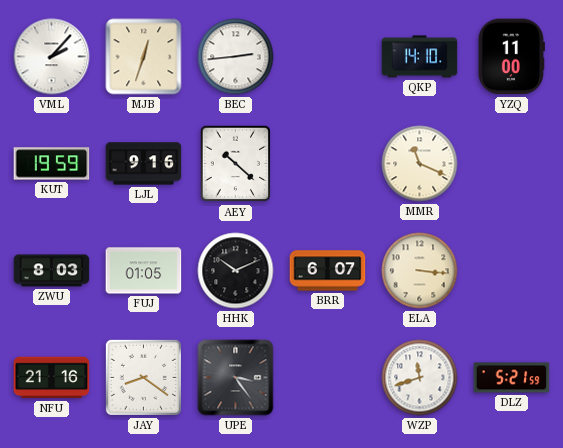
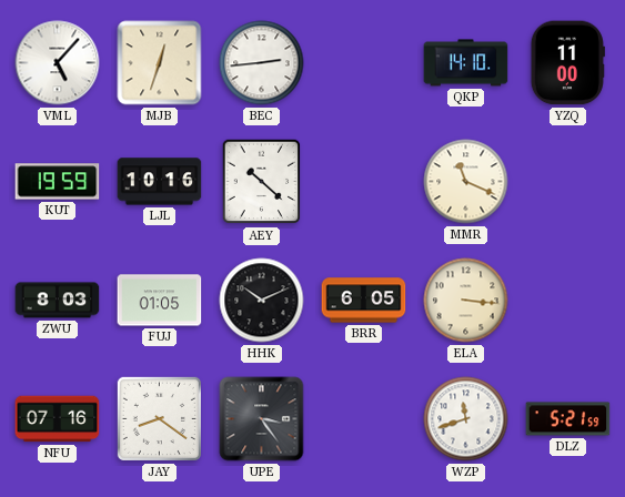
VML: 2:07 -> 5:07
LJL: 9:16 -> 10:16
BRR: 6:07 -> 6:05
NFU: 21:16 -> 07:16
